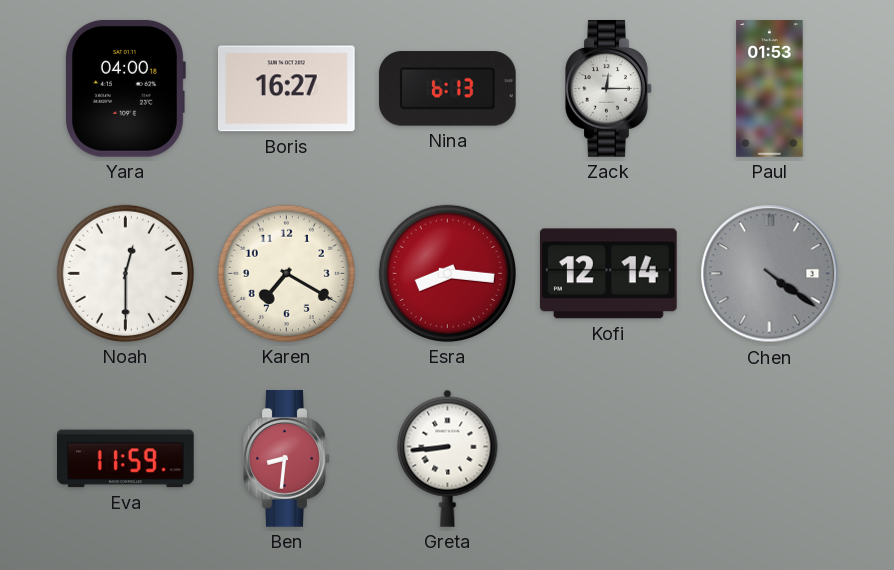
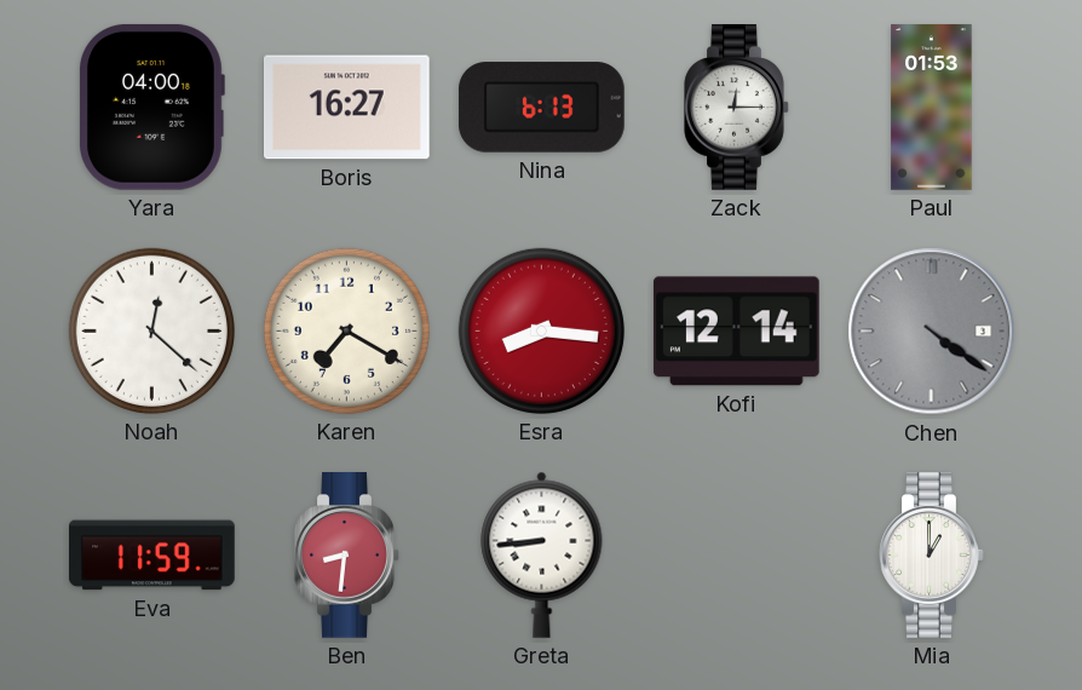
Noah: 12:30 -> 12:22
Mia: none -> 1:00
